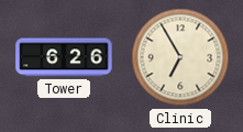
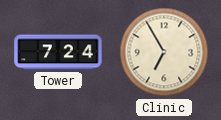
Tower: 6:26 -> 7:24
